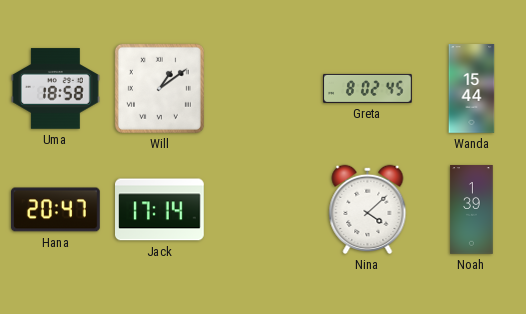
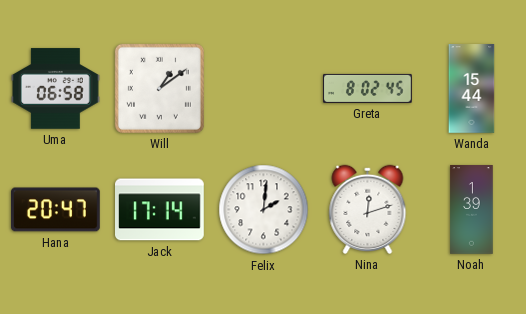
Uma: 18:58 -> 06:58
Felix: none -> 2:01
Nina: 4:08 -> 12:12
